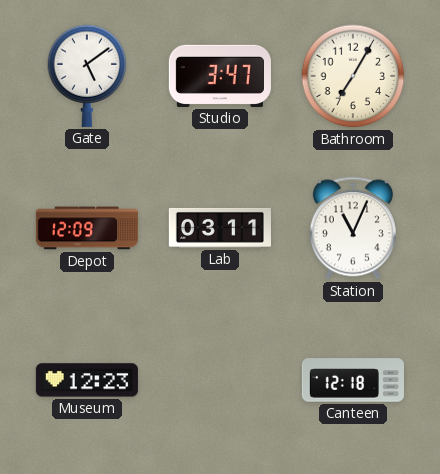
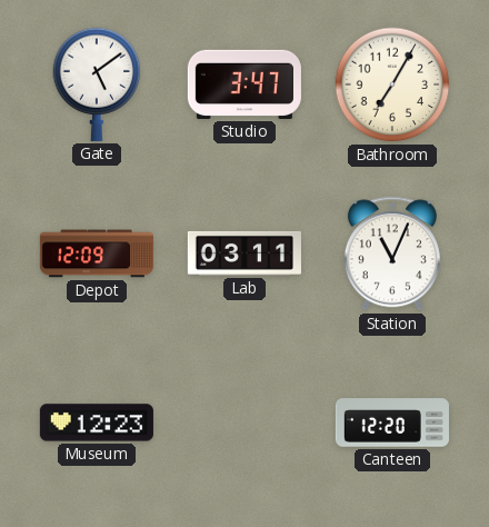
Canteen: 12:18 -> 12:20
